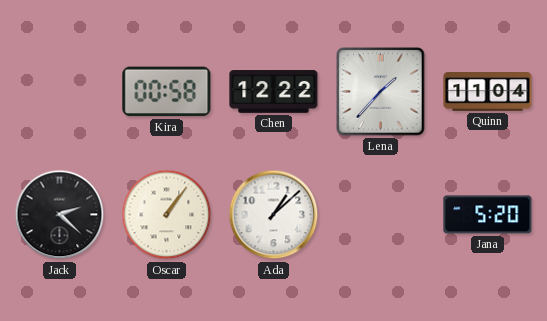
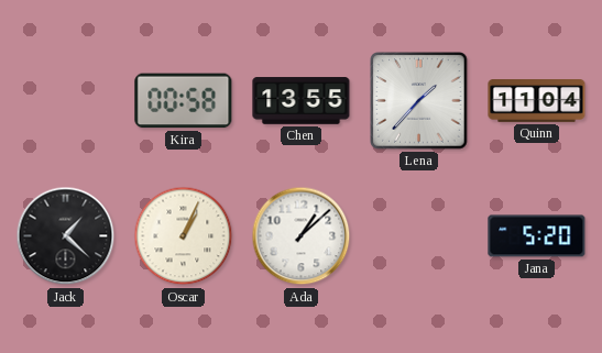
Chen: 12:22 -> 13:55
Jack: 2:22 -> 1:22
Oscar: 1:06 -> 1:04
